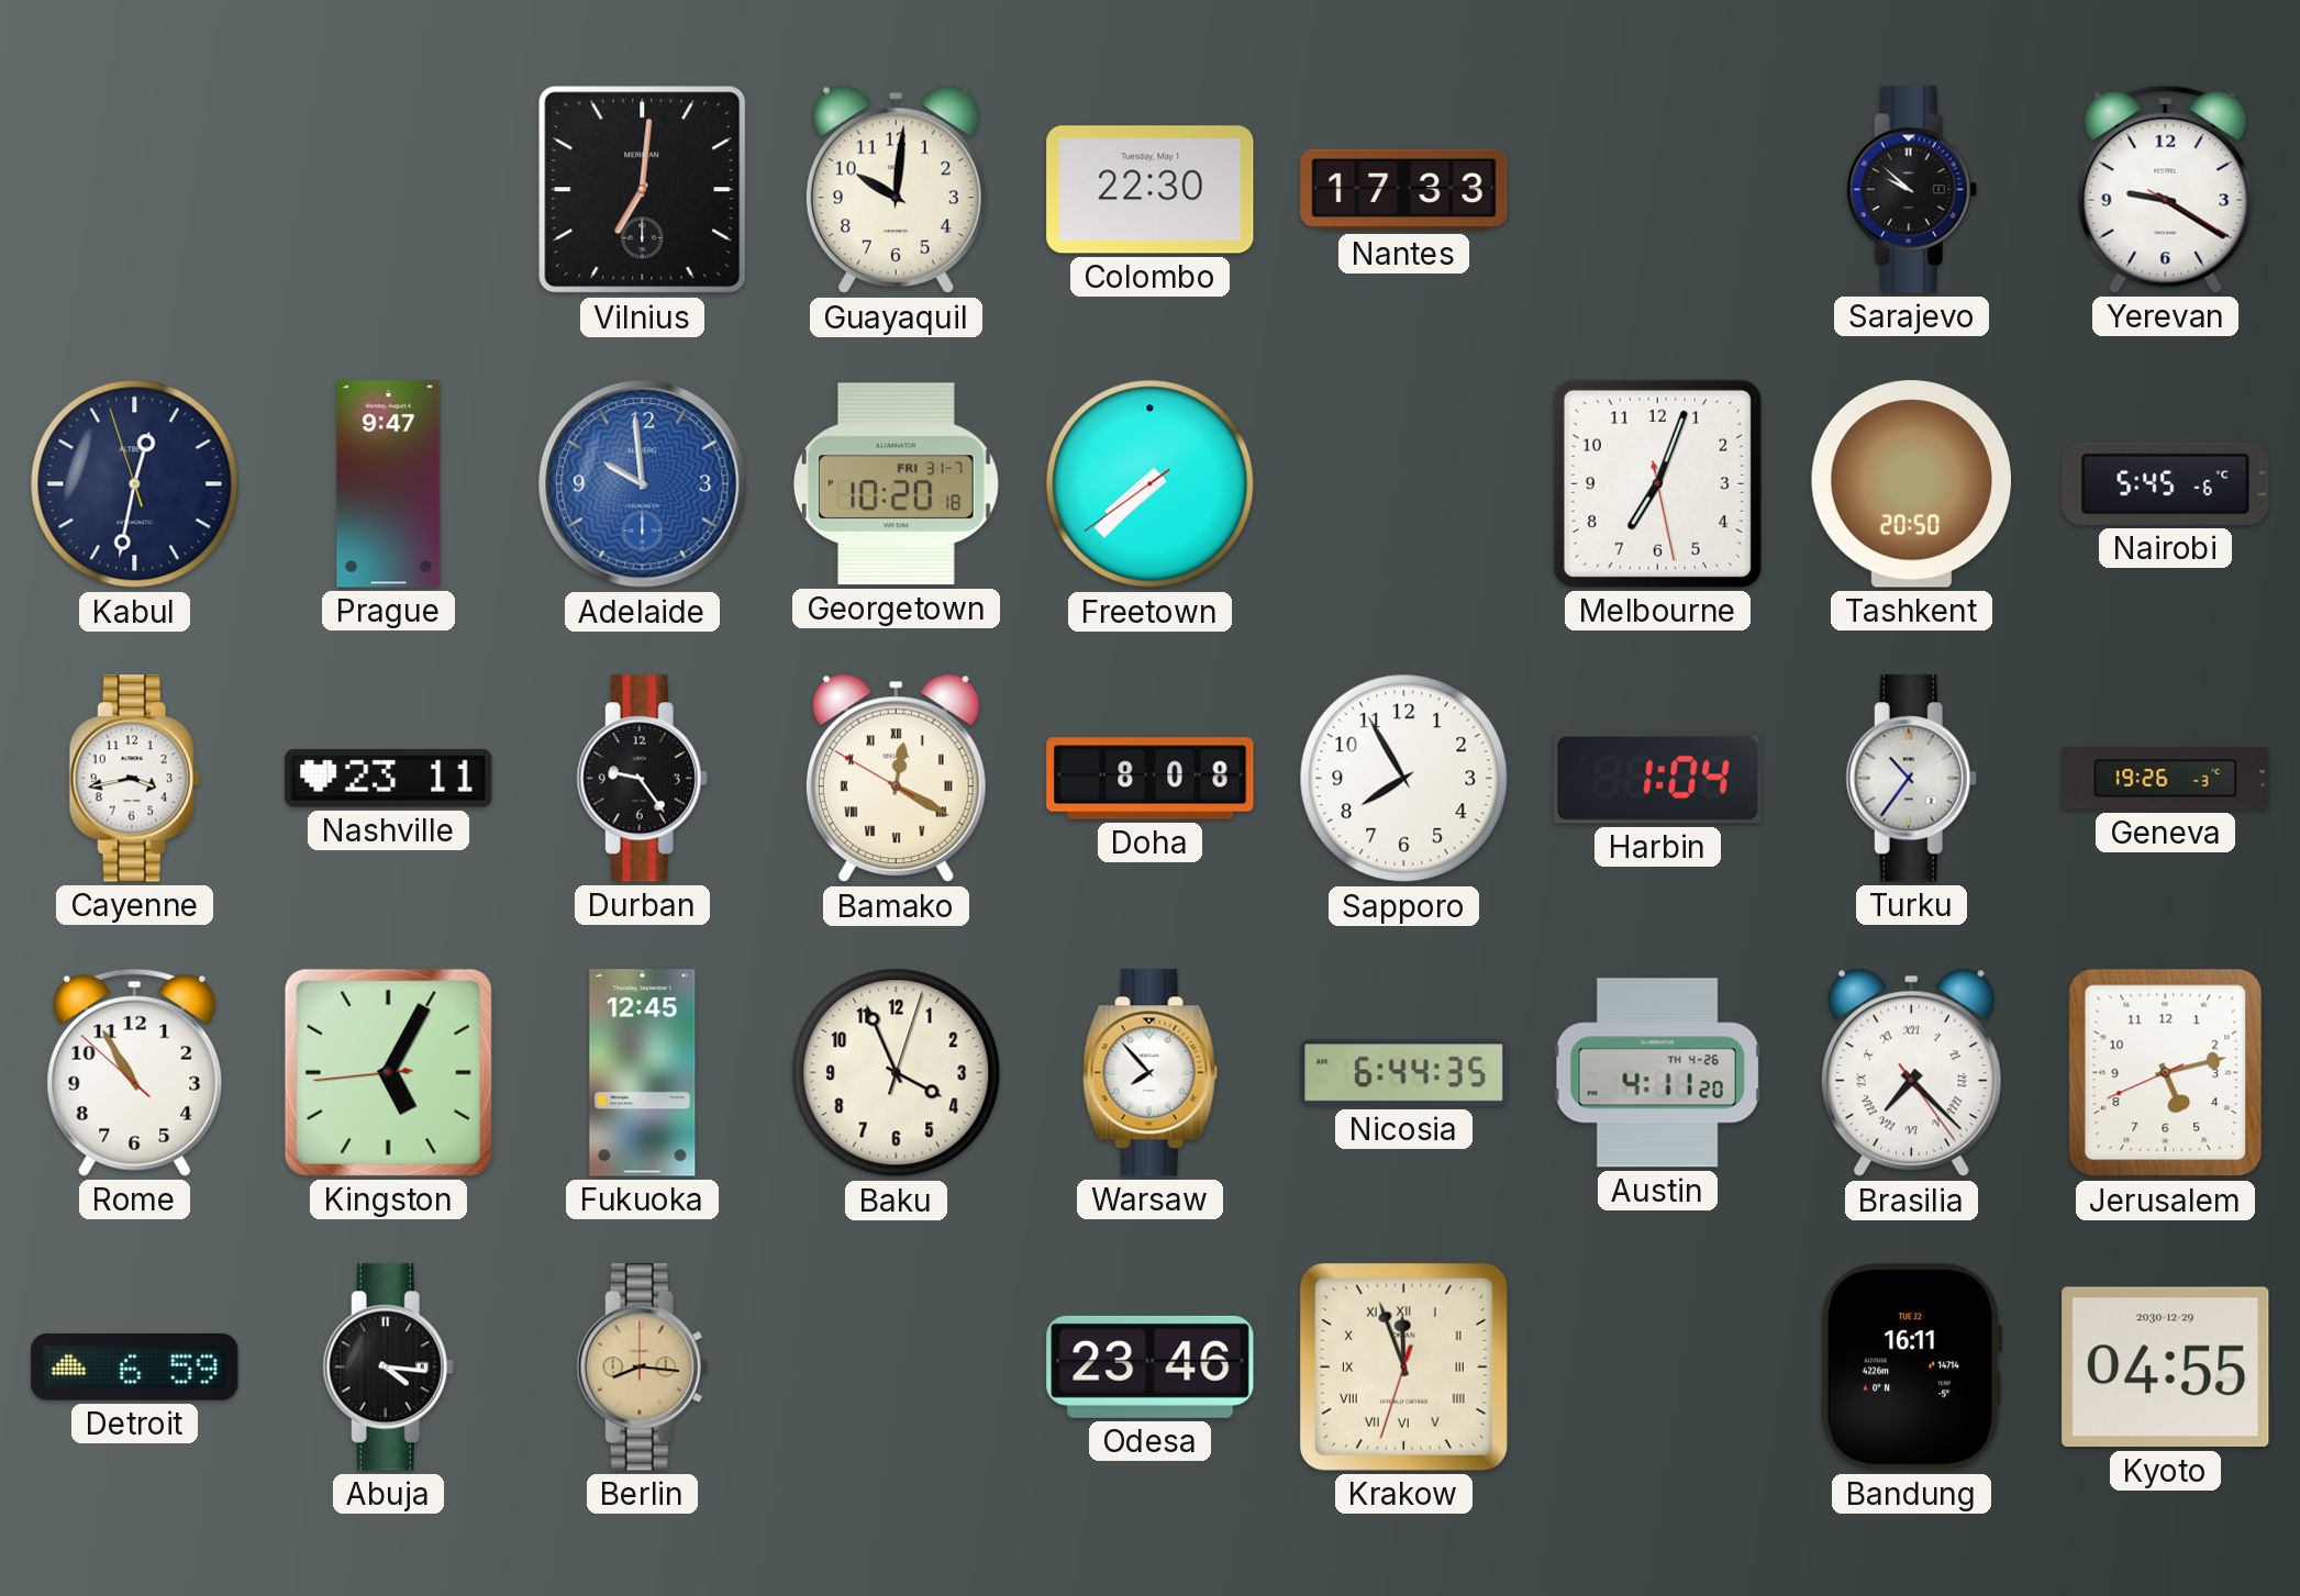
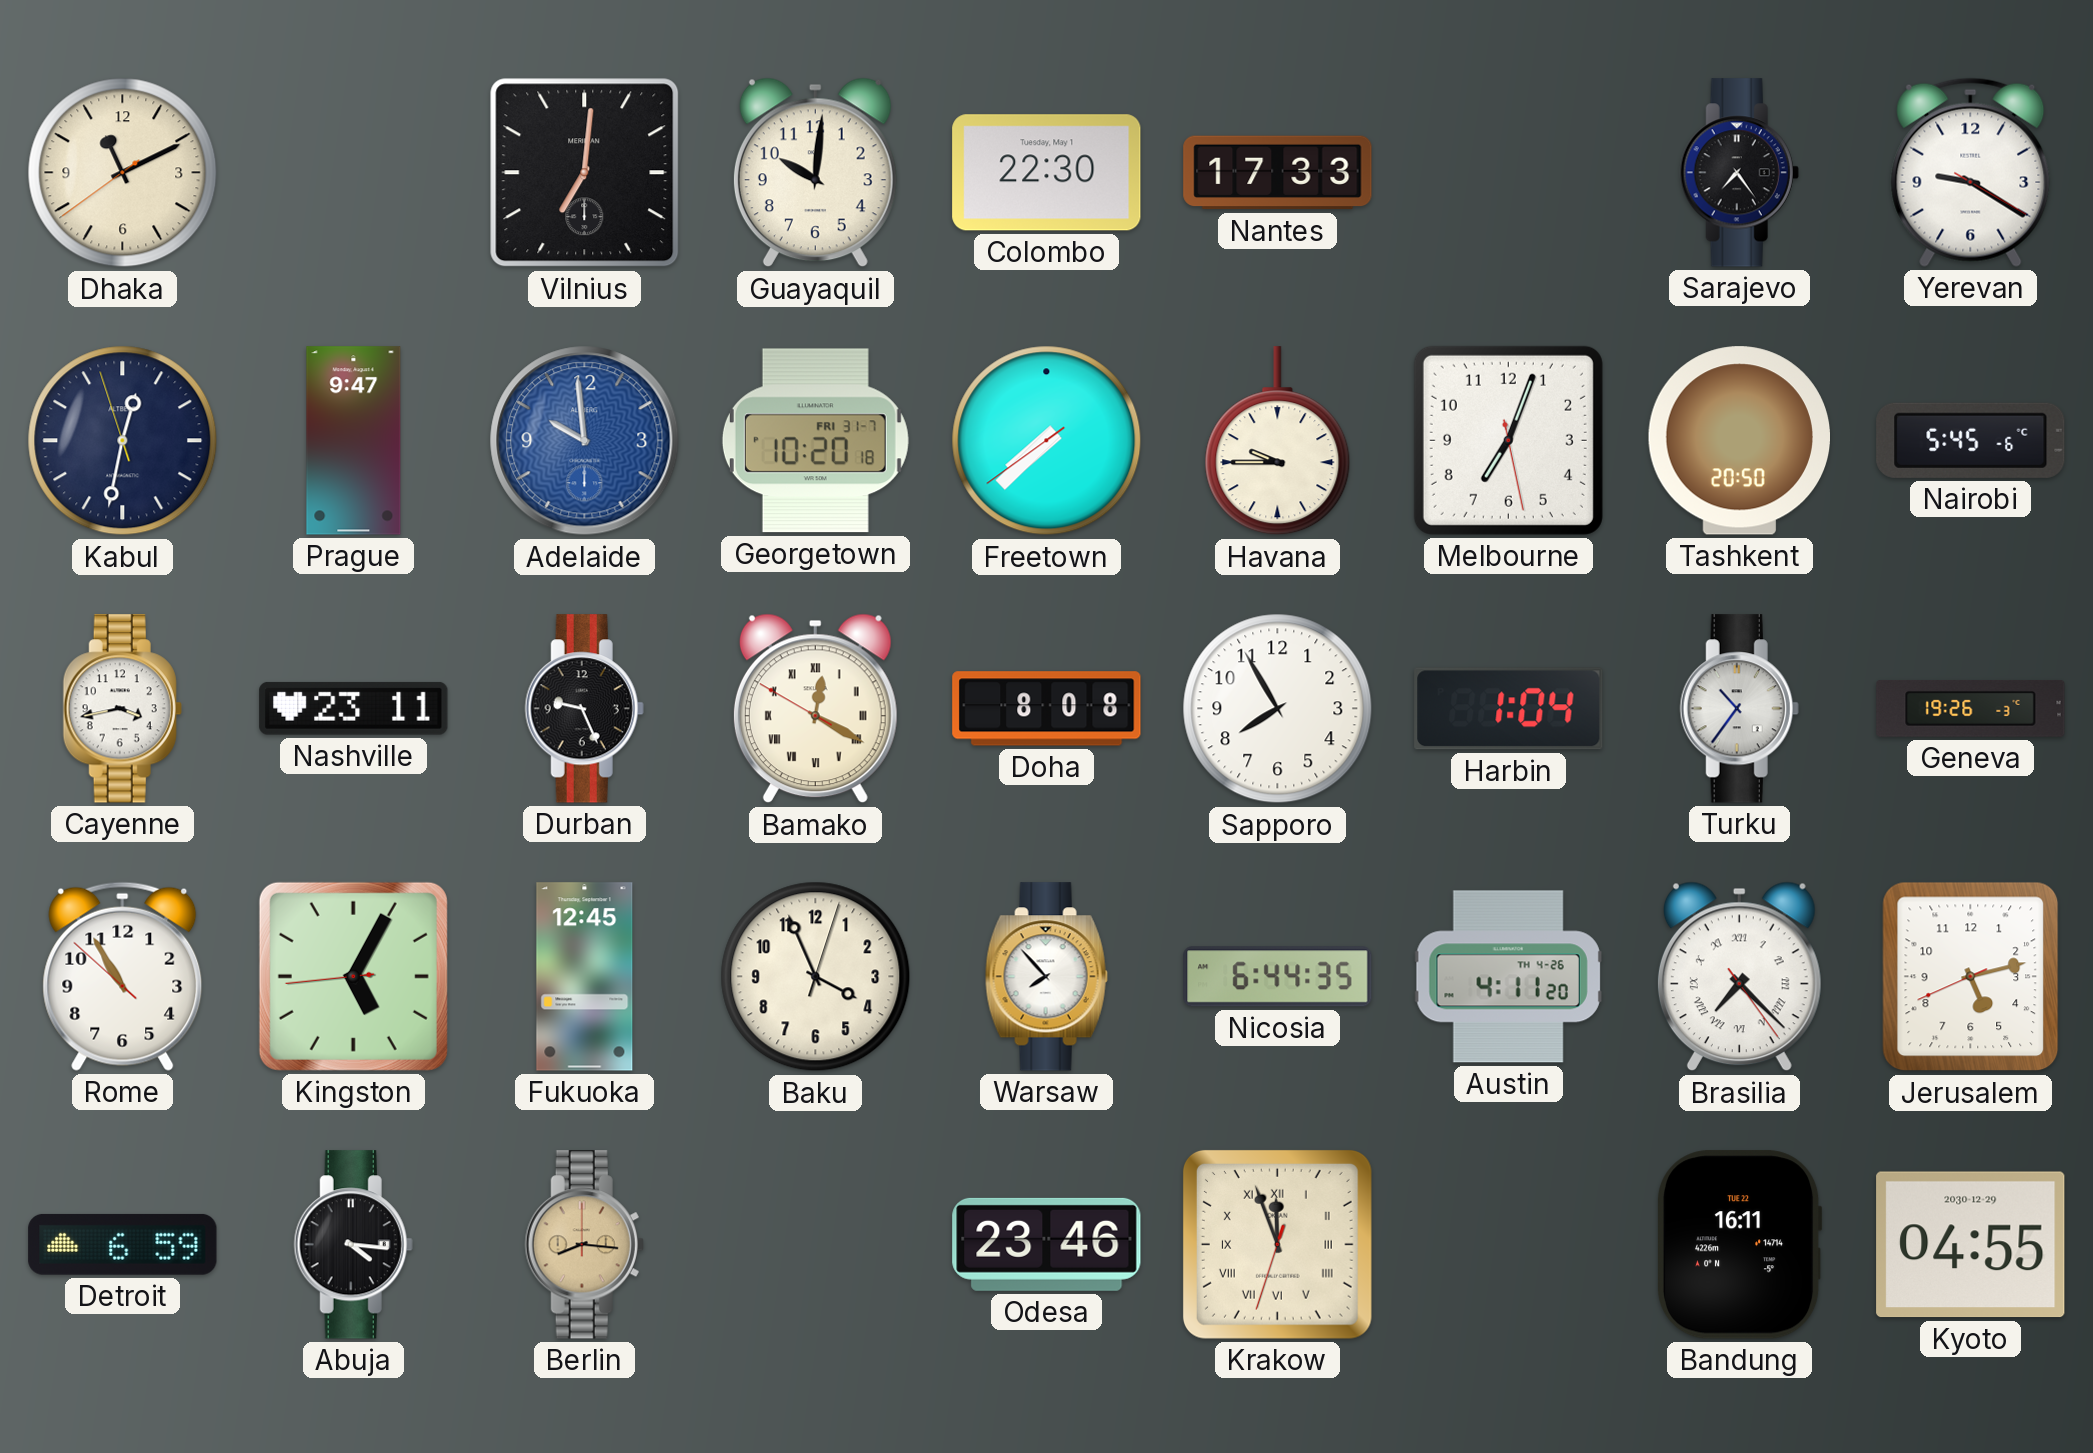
Dhaka: none -> 11:10
Sarajevo: 9:52 -> 7:24
Havana: none -> 9:45
Durban: 9:24 -> 9:26
